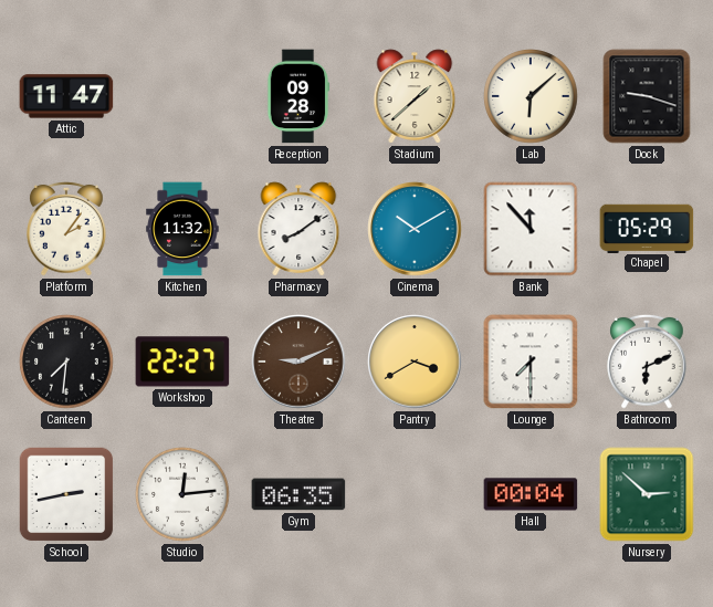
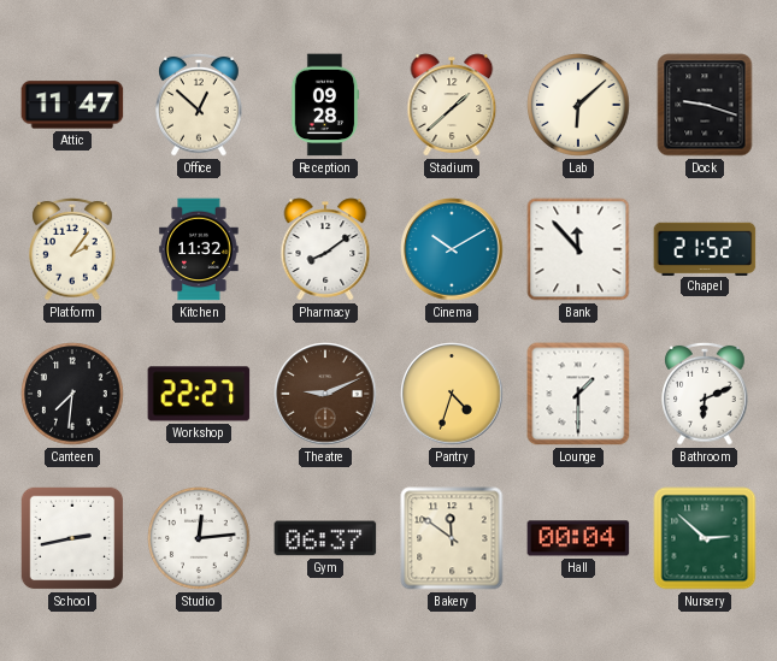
Office: none -> 12:52
Chapel: 05:29 -> 21:52
Pantry: 3:40 -> 4:33
Lounge: 7:30 -> 1:30
Gym: 06:35 -> 06:37
Bakery: none -> 11:51
